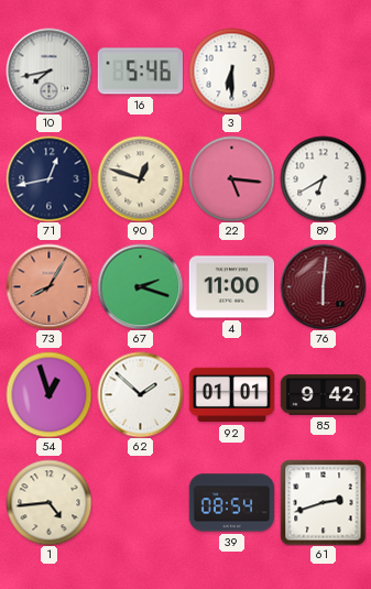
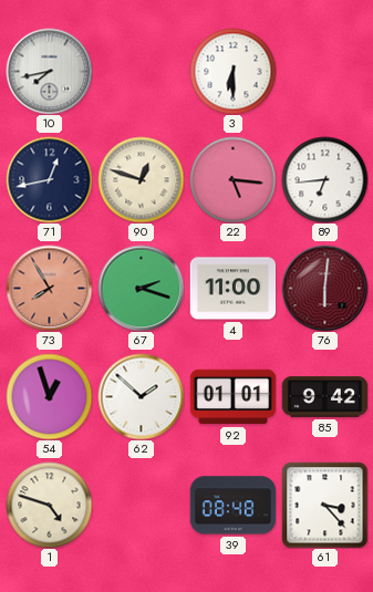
16: 5:46 -> none
89: 6:40 -> 6:44
73: 8:05 -> 7:55
1: 4:44 -> 4:48
39: 08:54 -> 08:48
61: 2:42 -> 3:23
